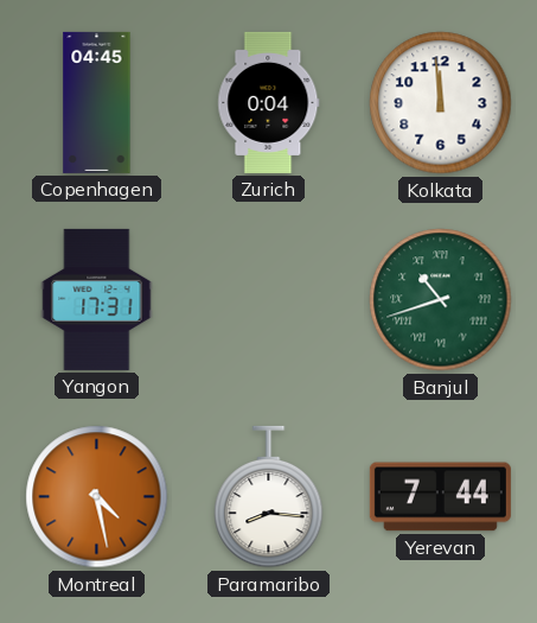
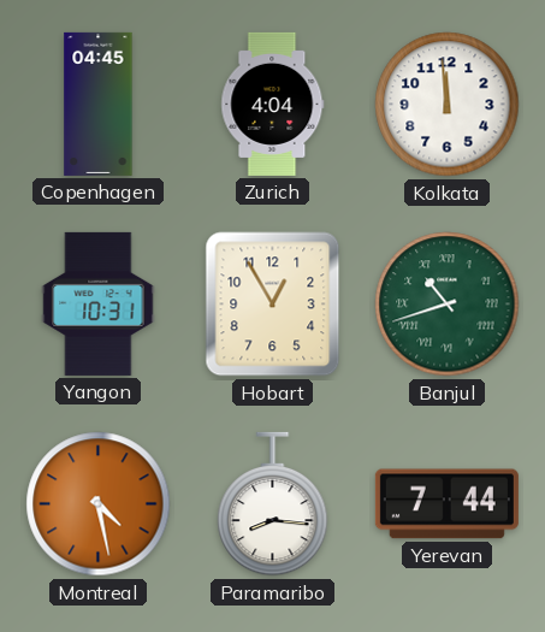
Zurich: 0:04 -> 4:04
Yangon: 17:31 -> 10:31
Hobart: none -> 12:55
